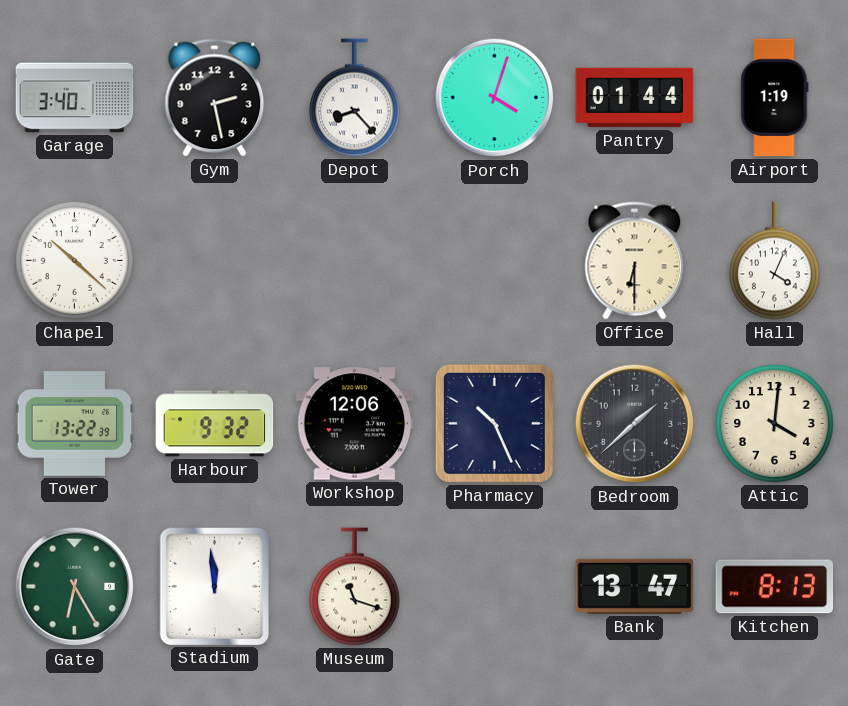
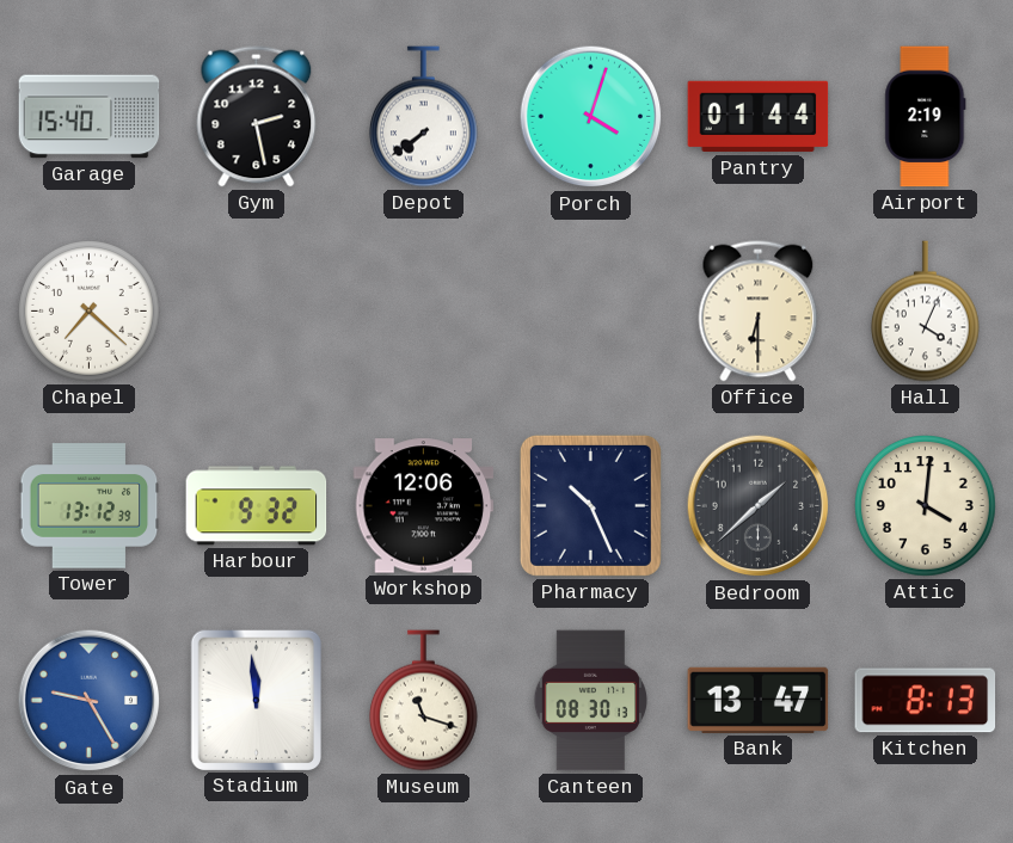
Garage: 3:40 -> 15:40
Depot: 8:23 -> 7:39
Airport: 1:19 -> 2:19
Chapel: 10:22 -> 7:22
Tower: 13:22 -> 13:12
Gate: 6:25 -> 9:25
Gate dial: green -> blue
Canteen: none -> 08:30
